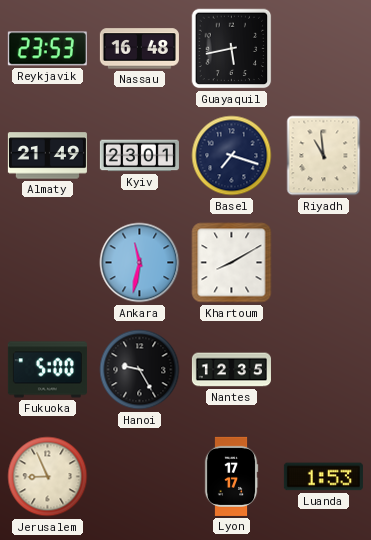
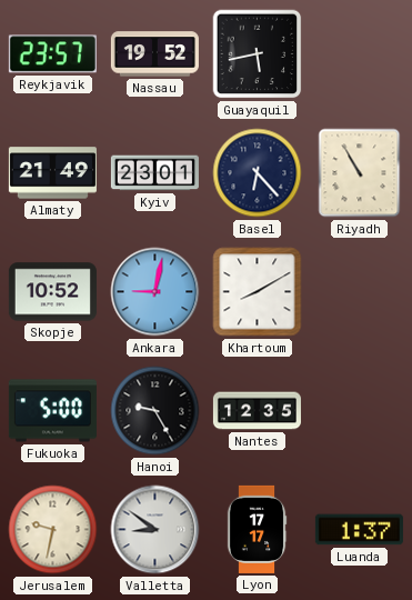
Reykjavik: 23:53 -> 23:57
Nassau: 16:48 -> 19:52
Basel: 7:18 -> 6:23
Riyadh: 10:59 -> 10:55
Skopje: none -> 10:52
Ankara: 11:32 -> 9:02
Jerusalem: 8:56 -> 9:32
Valletta: none -> 8:51
Luanda: 1:53 -> 1:37
